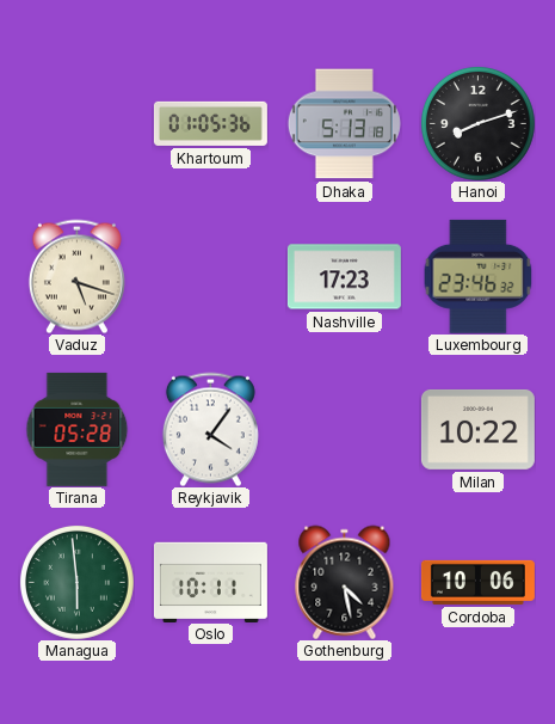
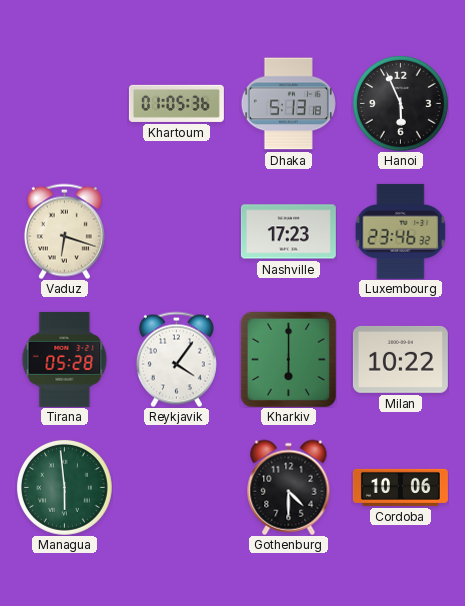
Hanoi: 8:12 -> 5:56
Vaduz: 5:18 -> 6:18
Kharkiv: none -> 6:00
Oslo: 10:11 -> none
Gothenburg: 4:28 -> 4:30
